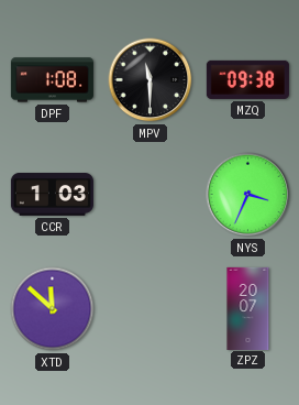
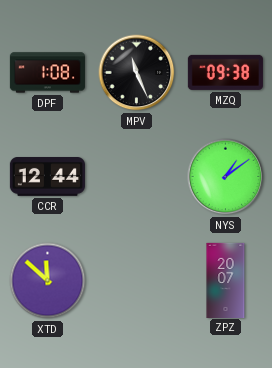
MPV: 11:30 -> 11:26
CCR: 1:03 -> 12:44
NYS: 3:34 -> 1:09
